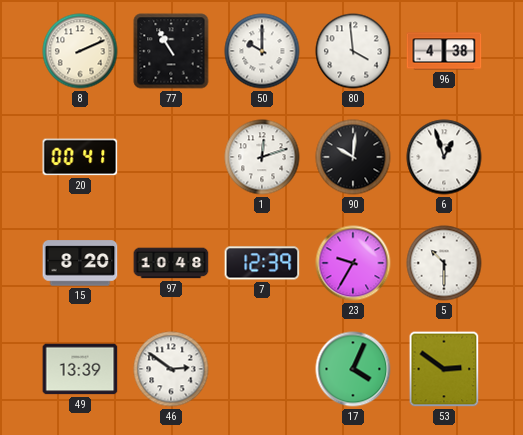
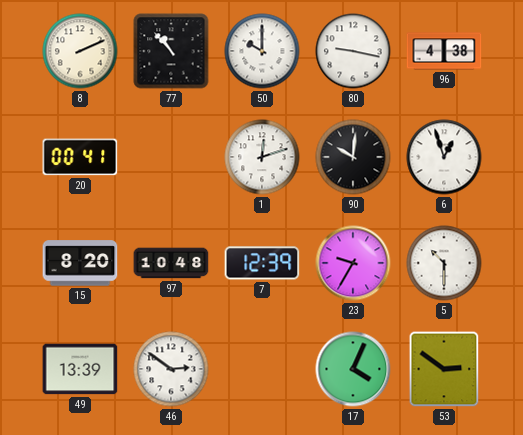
77: 10:55 -> 10:53
80: 3:59 -> 9:17
